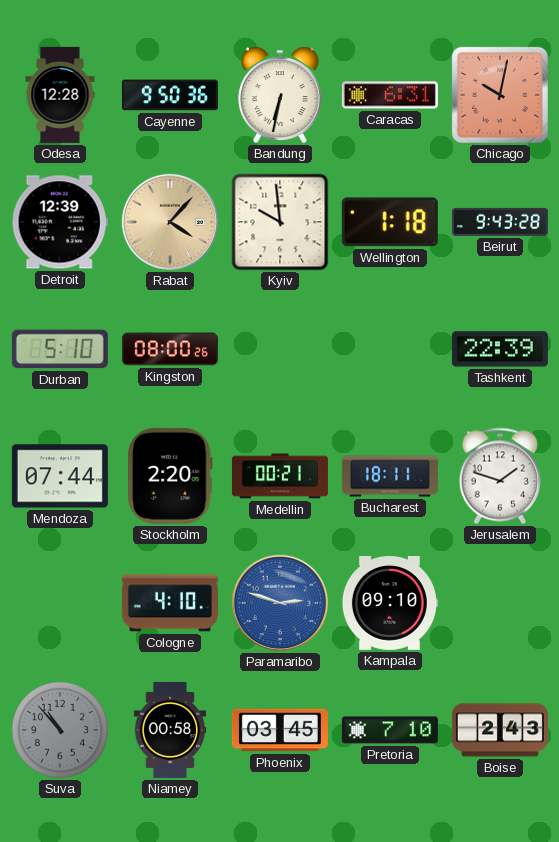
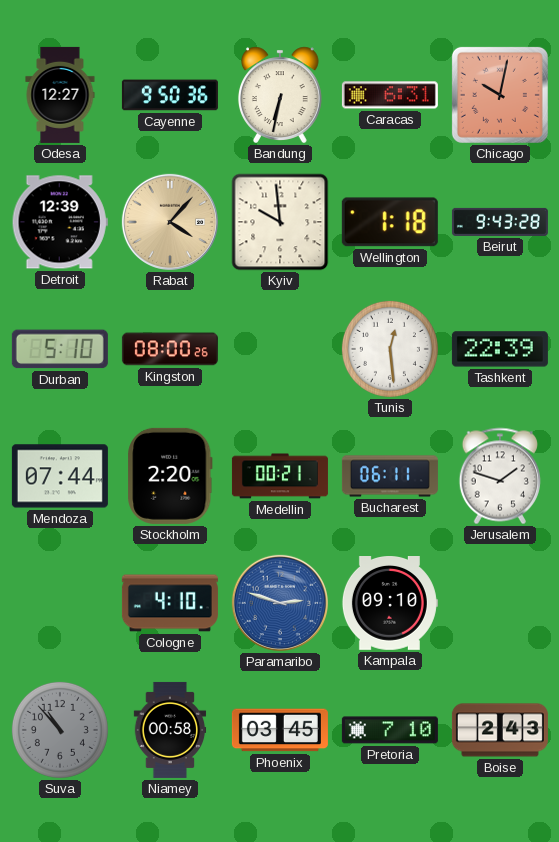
Odesa: 12:28 -> 12:27
Tunis: none -> 12:29
Bucharest: 18:11 -> 06:11
